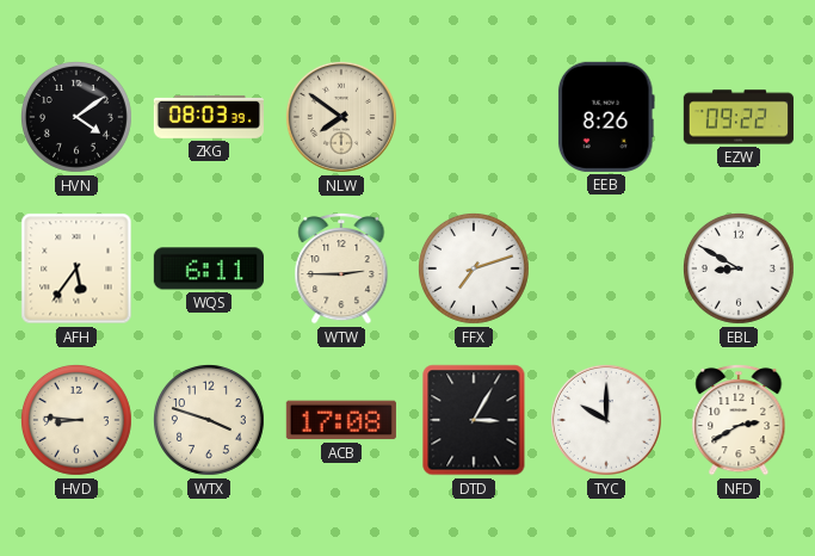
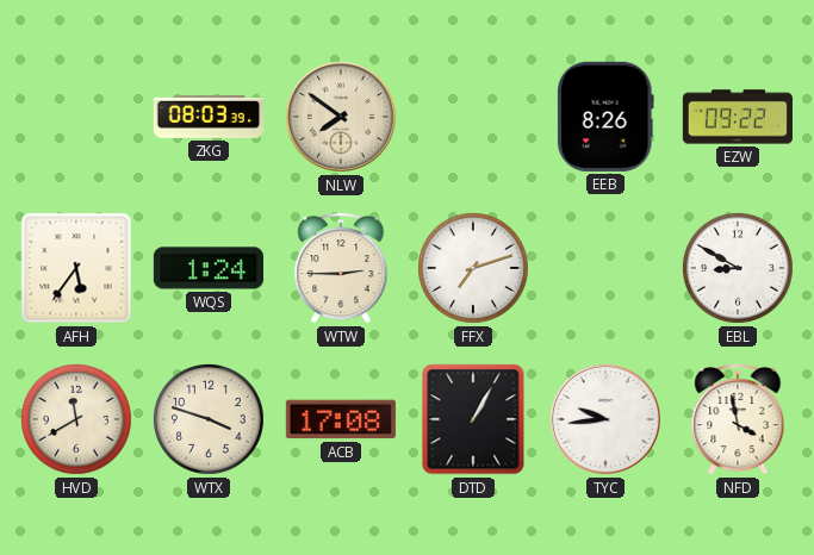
HVN: 4:09 -> none
WQS: 6:11 -> 1:24
HVD: 8:46 -> 11:40
DTD: 3:05 -> 1:05
TYC: 10:00 -> 9:44
NFD: 2:40 -> 3:58
